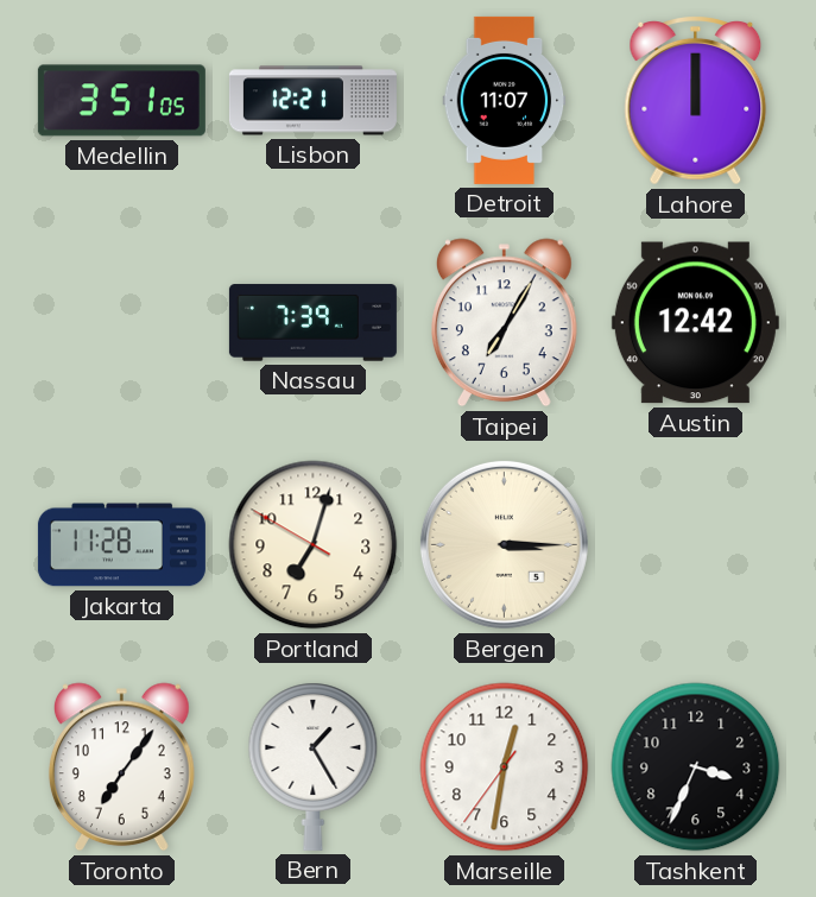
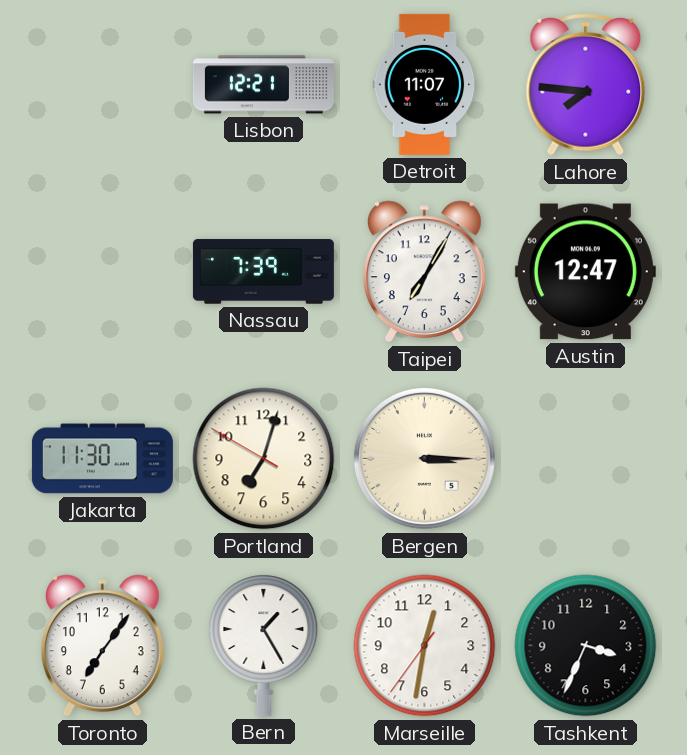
Medellin: 3:51 -> none
Lahore: 12:00 -> 7:46
Austin: 12:42 -> 12:47
Jakarta: 11:28 -> 11:30
